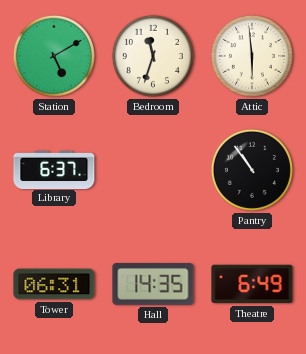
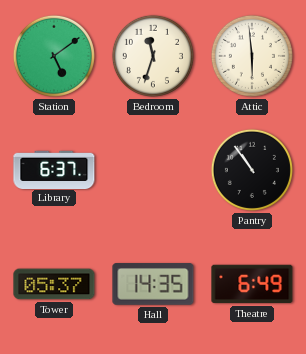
Station: 5:10 -> 5:09
Tower: 06:31 -> 05:37
